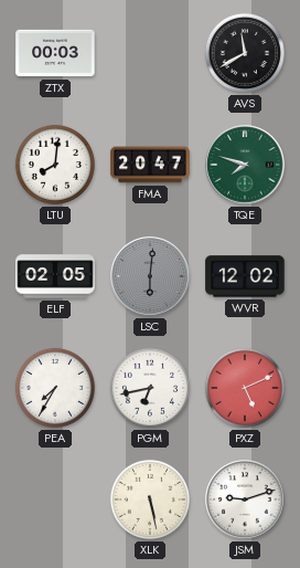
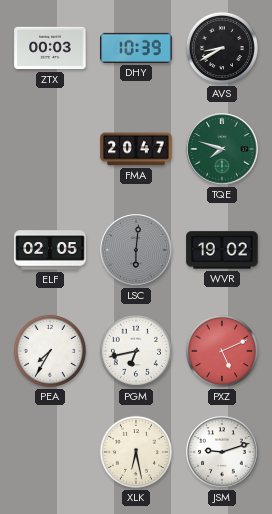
DHY: none -> 10:39
AVS: 11:40 -> 8:40
LTU: 8:01 -> none
WVR: 12:02 -> 19:02
XLK: 5:28 -> 6:28
